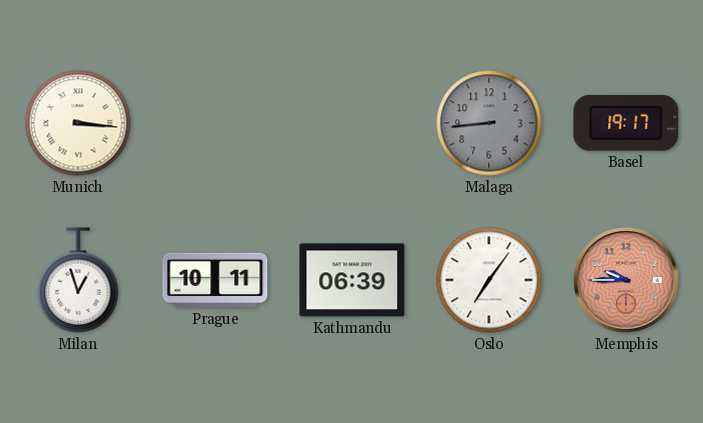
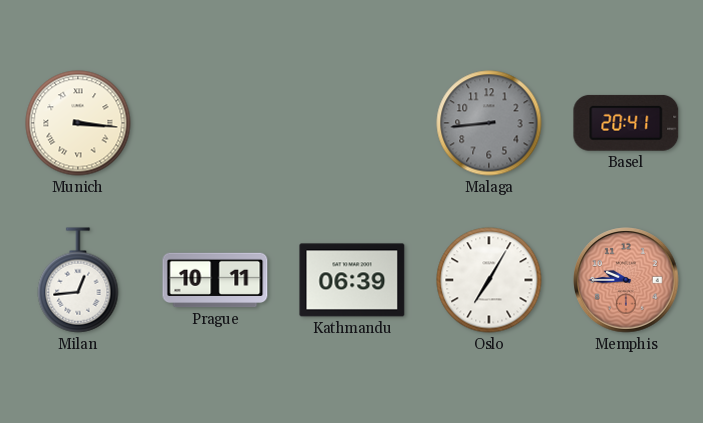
Basel: 19:17 -> 20:41
Milan: 12:57 -> 12:44
Oslo: 7:06 -> 7:05
